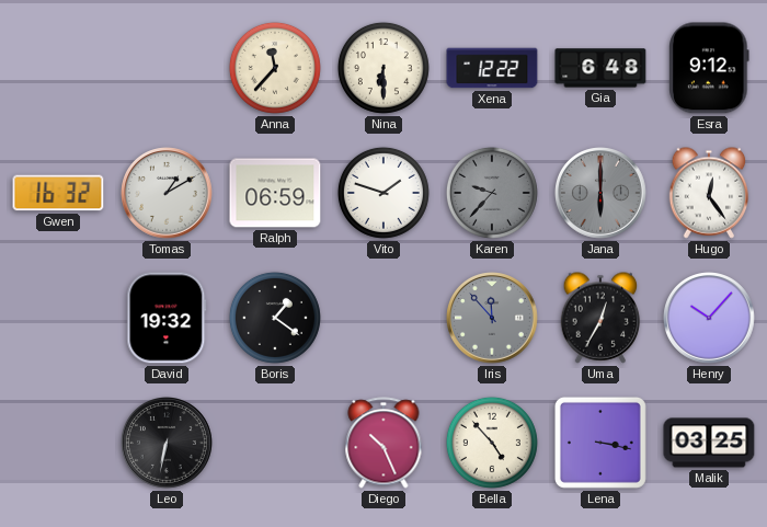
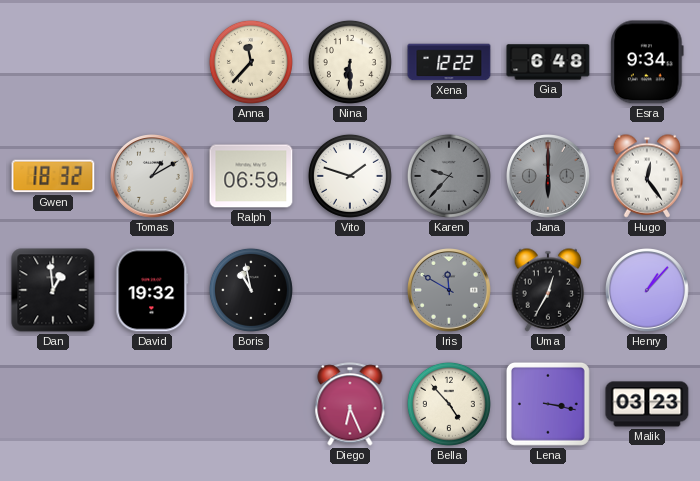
Esra: 9:12 -> 9:34
Gwen: 16:32 -> 18:32
Dan: none -> 12:59
Boris: 1:21 -> 10:58
Iris: 11:53 -> 11:50
Henry: 10:07 -> 1:07
Leo: 6:32 -> none
Diego: 10:26 -> 6:26
Malik: 03:25 -> 03:23
